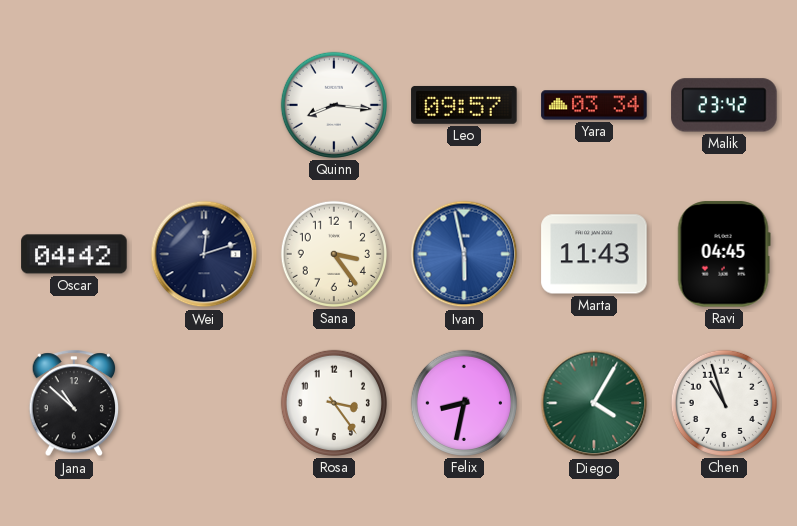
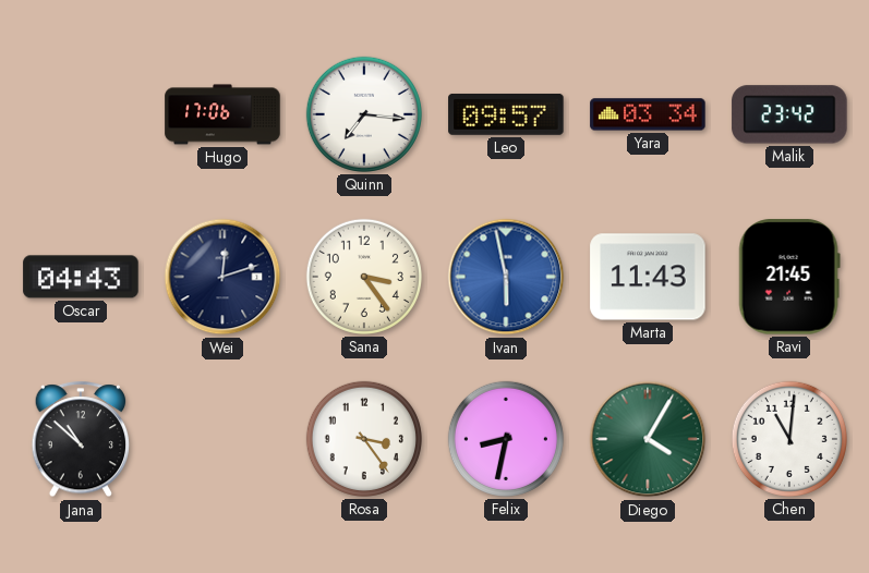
Hugo: none -> 17:06
Quinn: 8:16 -> 7:16
Oscar: 04:42 -> 04:43
Ravi: 04:45 -> 21:45
Chen: 10:57 -> 11:01
